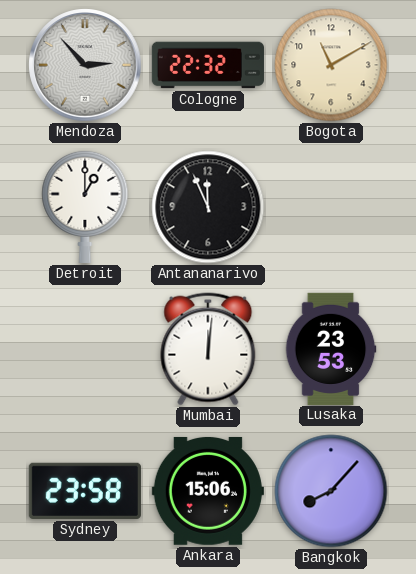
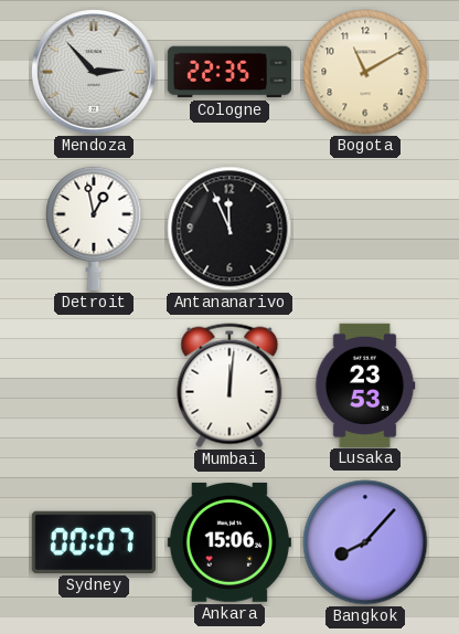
Cologne: 22:32 -> 22:35
Detroit: 1:00 -> 12:58
Sydney: 23:58 -> 00:07
